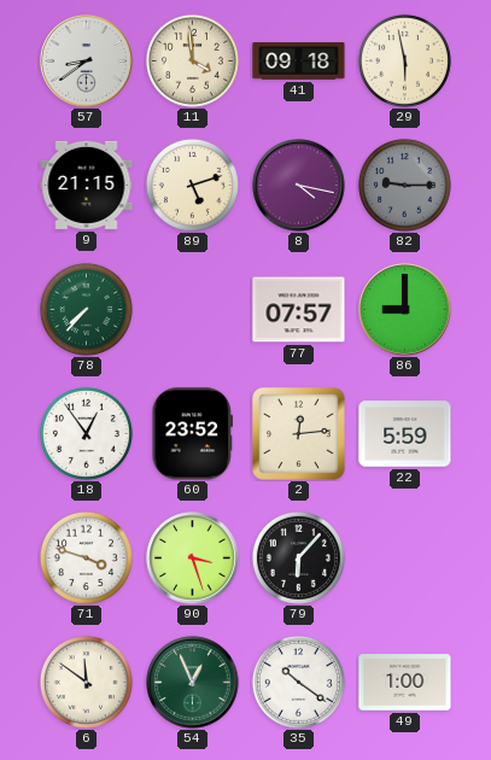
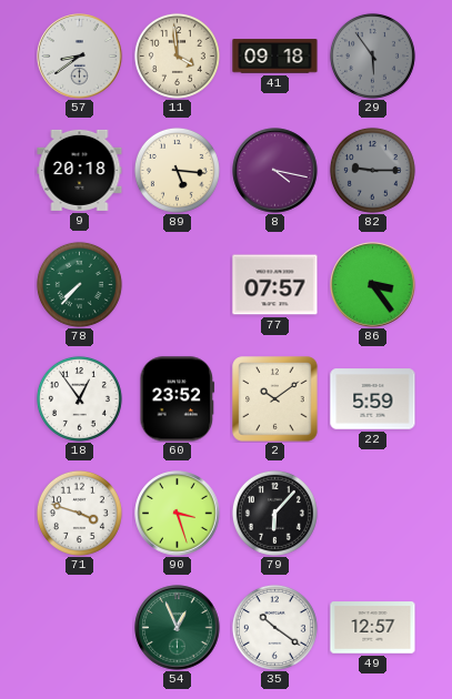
29: 5:58 -> 5:54
29 dial: cream -> grey
9: 21:15 -> 20:18
89: 5:12 -> 5:16
86: 9:00 -> 3:24
2: 12:14 -> 10:09
6: 11:51 -> none
49: 1:00 -> 12:57
